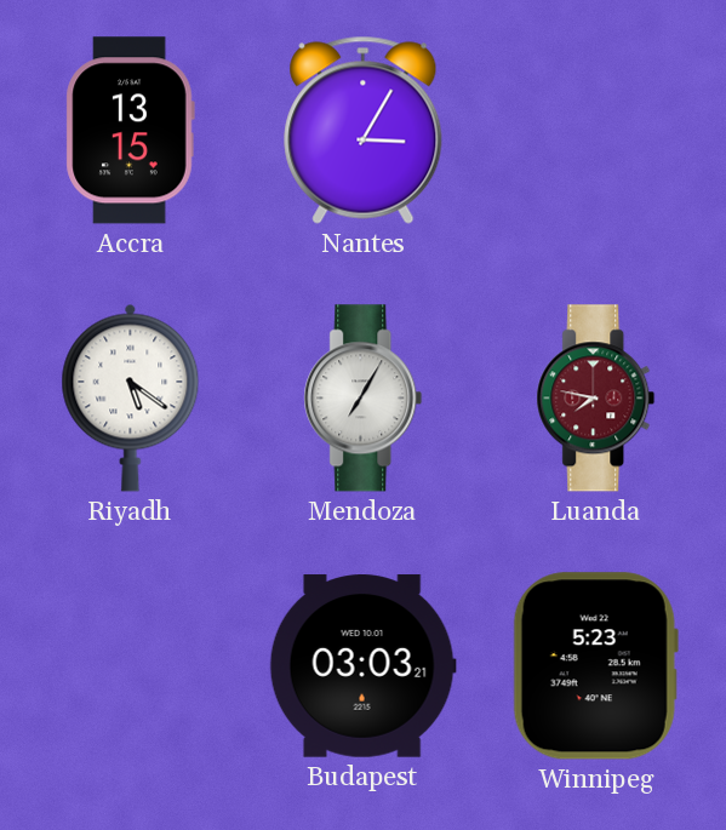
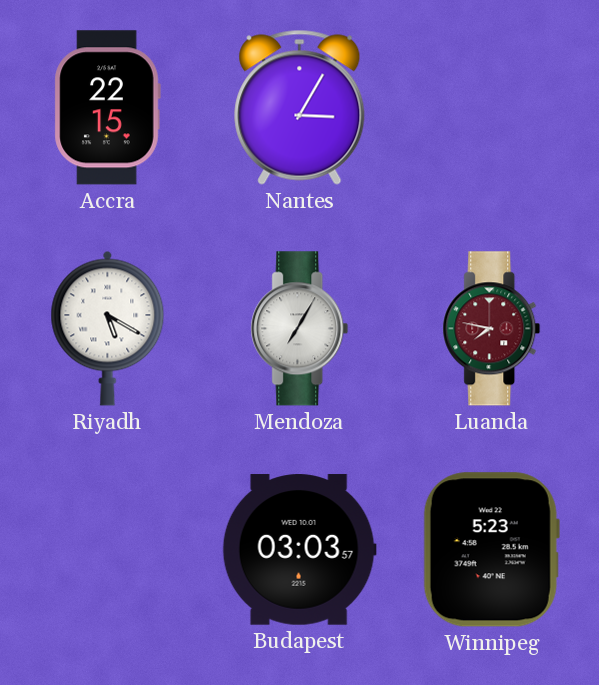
Accra: 13:15 -> 22:15
Riyadh: 5:21 -> 5:20
Budapest: 03:03:21 -> 03:03:57
